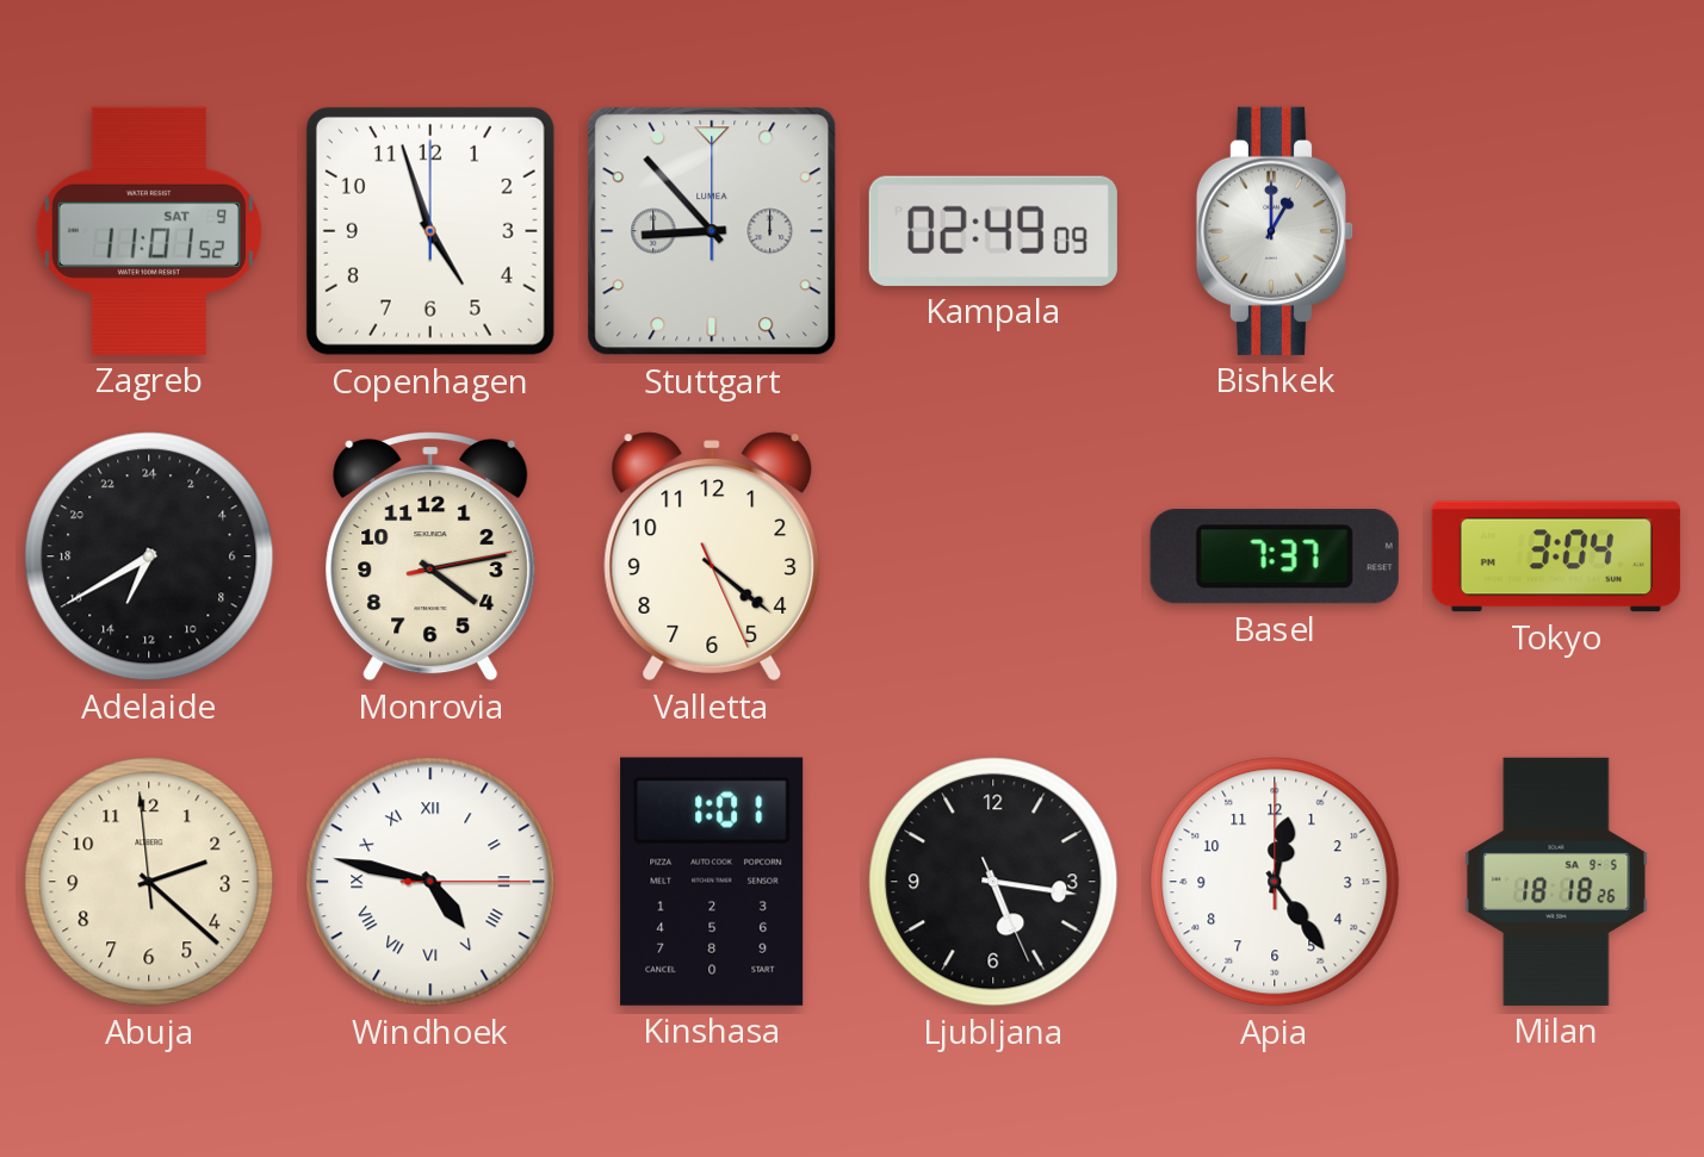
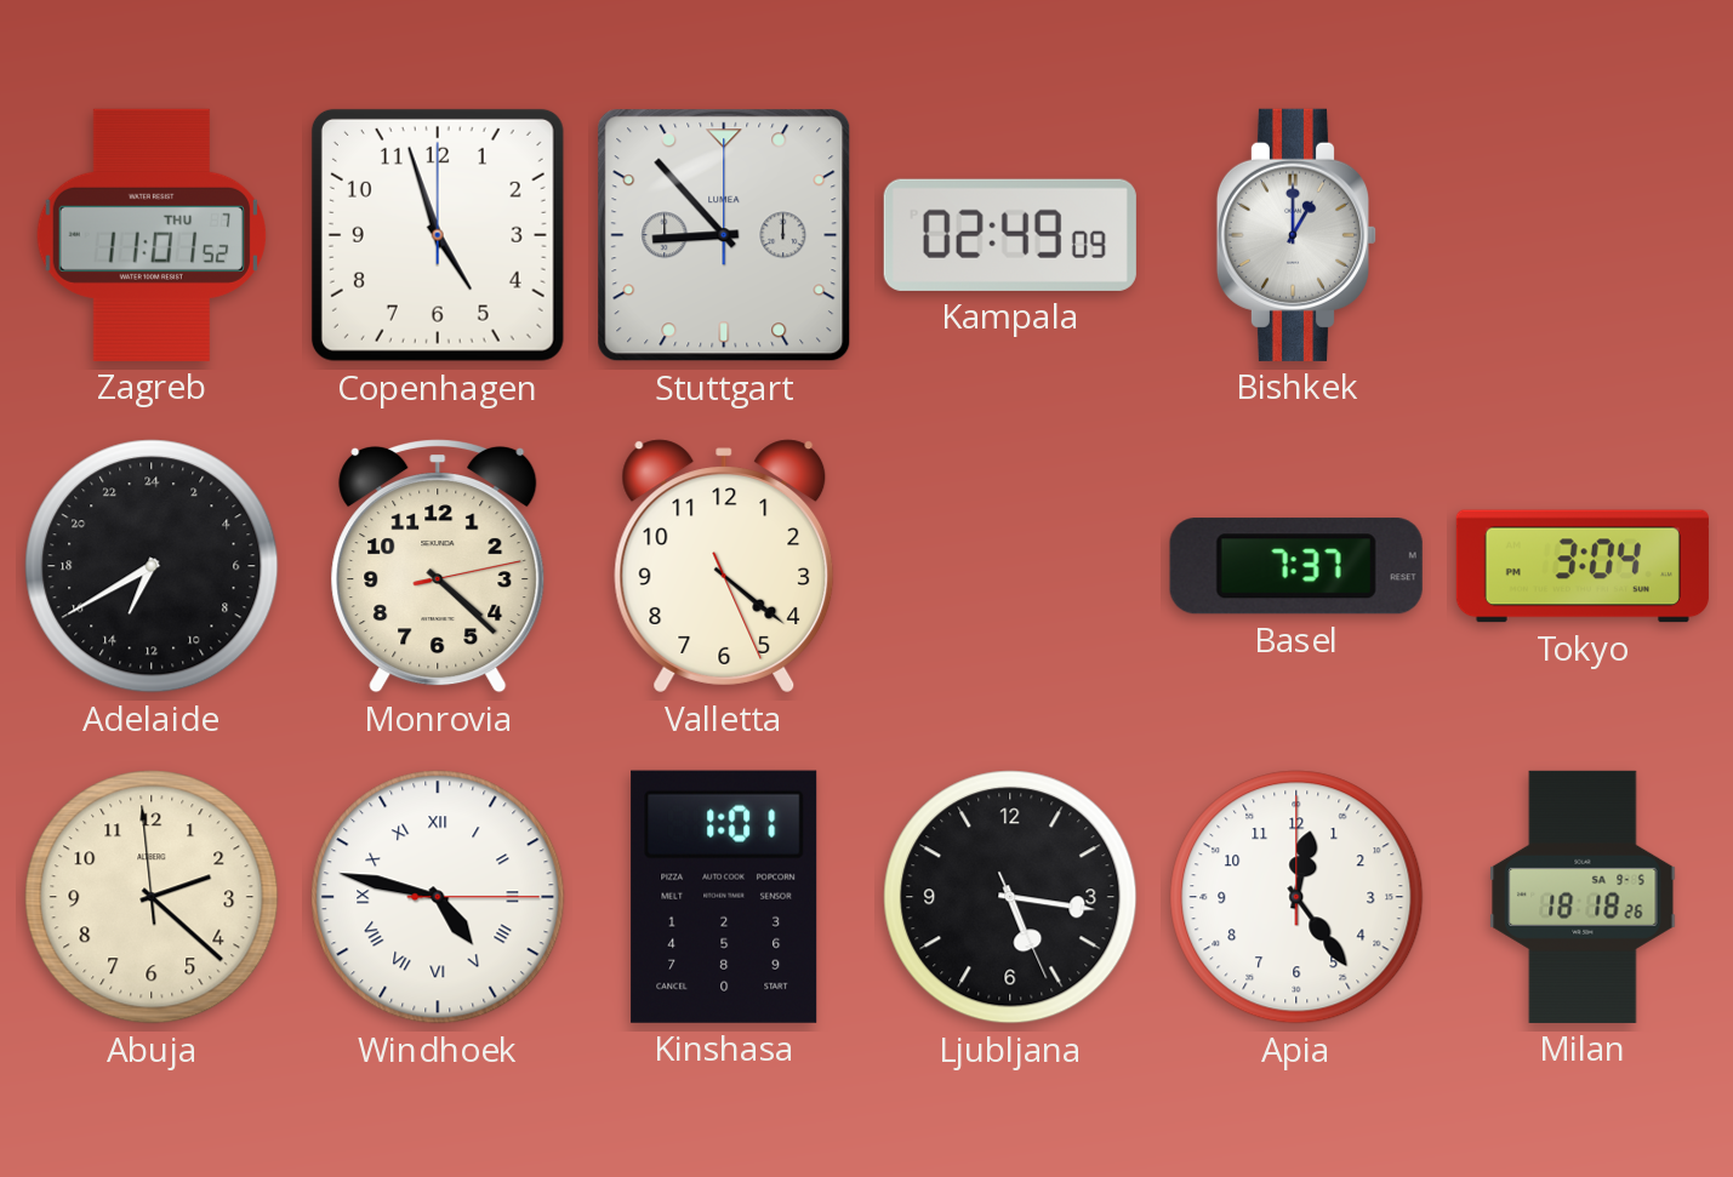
Zagreb date: SAT 9 -> THU 7
Monrovia: 4:13 -> 4:22
